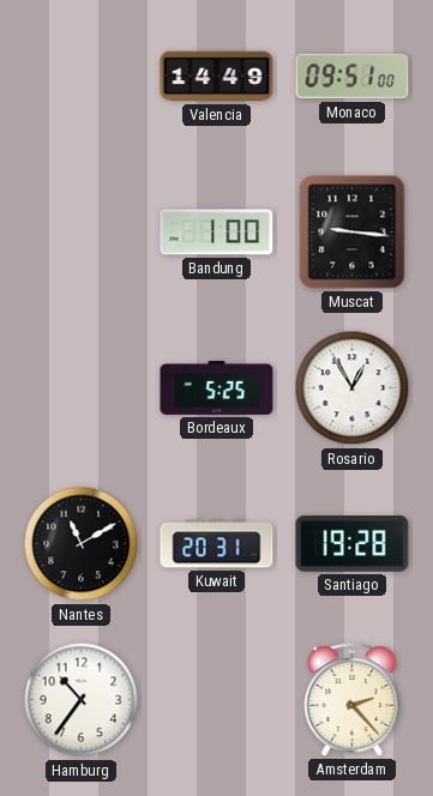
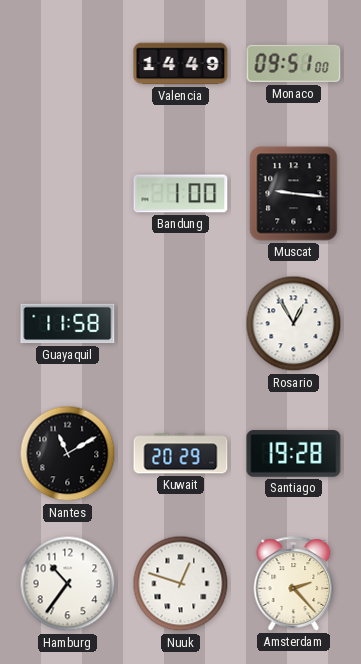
Guayaquil: none -> 11:58
Bordeaux: 5:25 -> none
Kuwait: 20:31 -> 20:29
Nuuk: none -> 12:48
